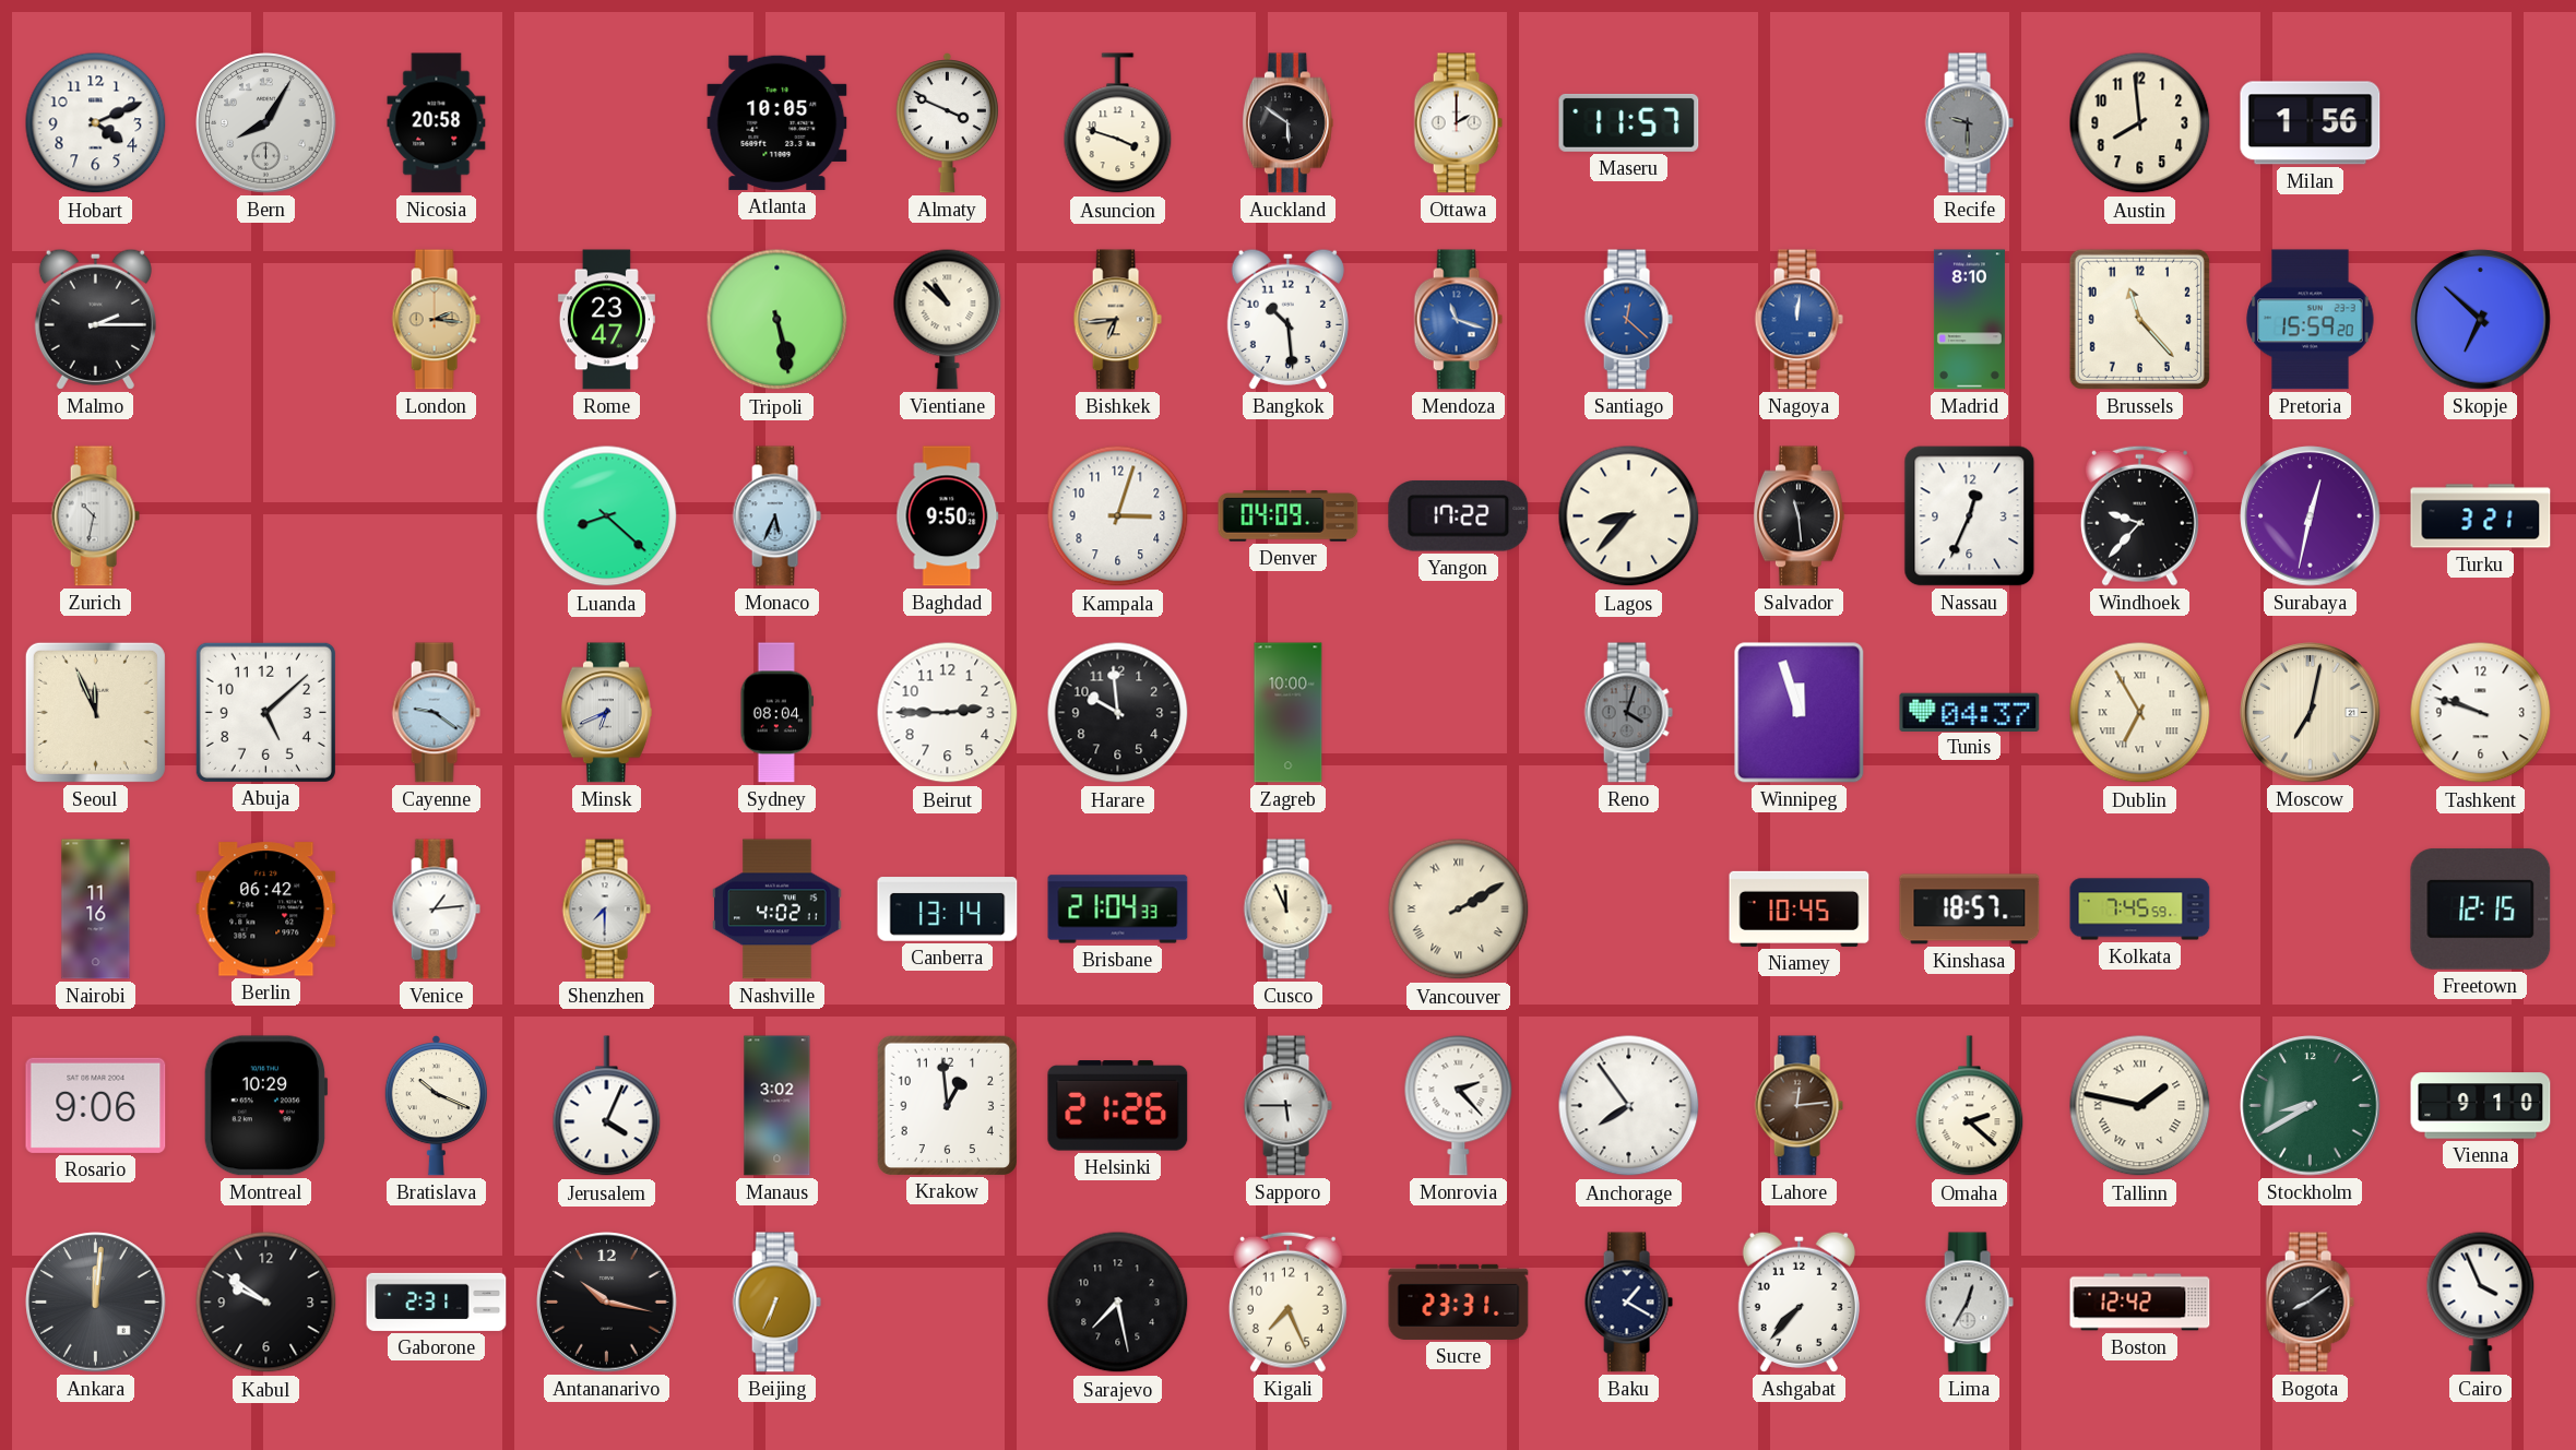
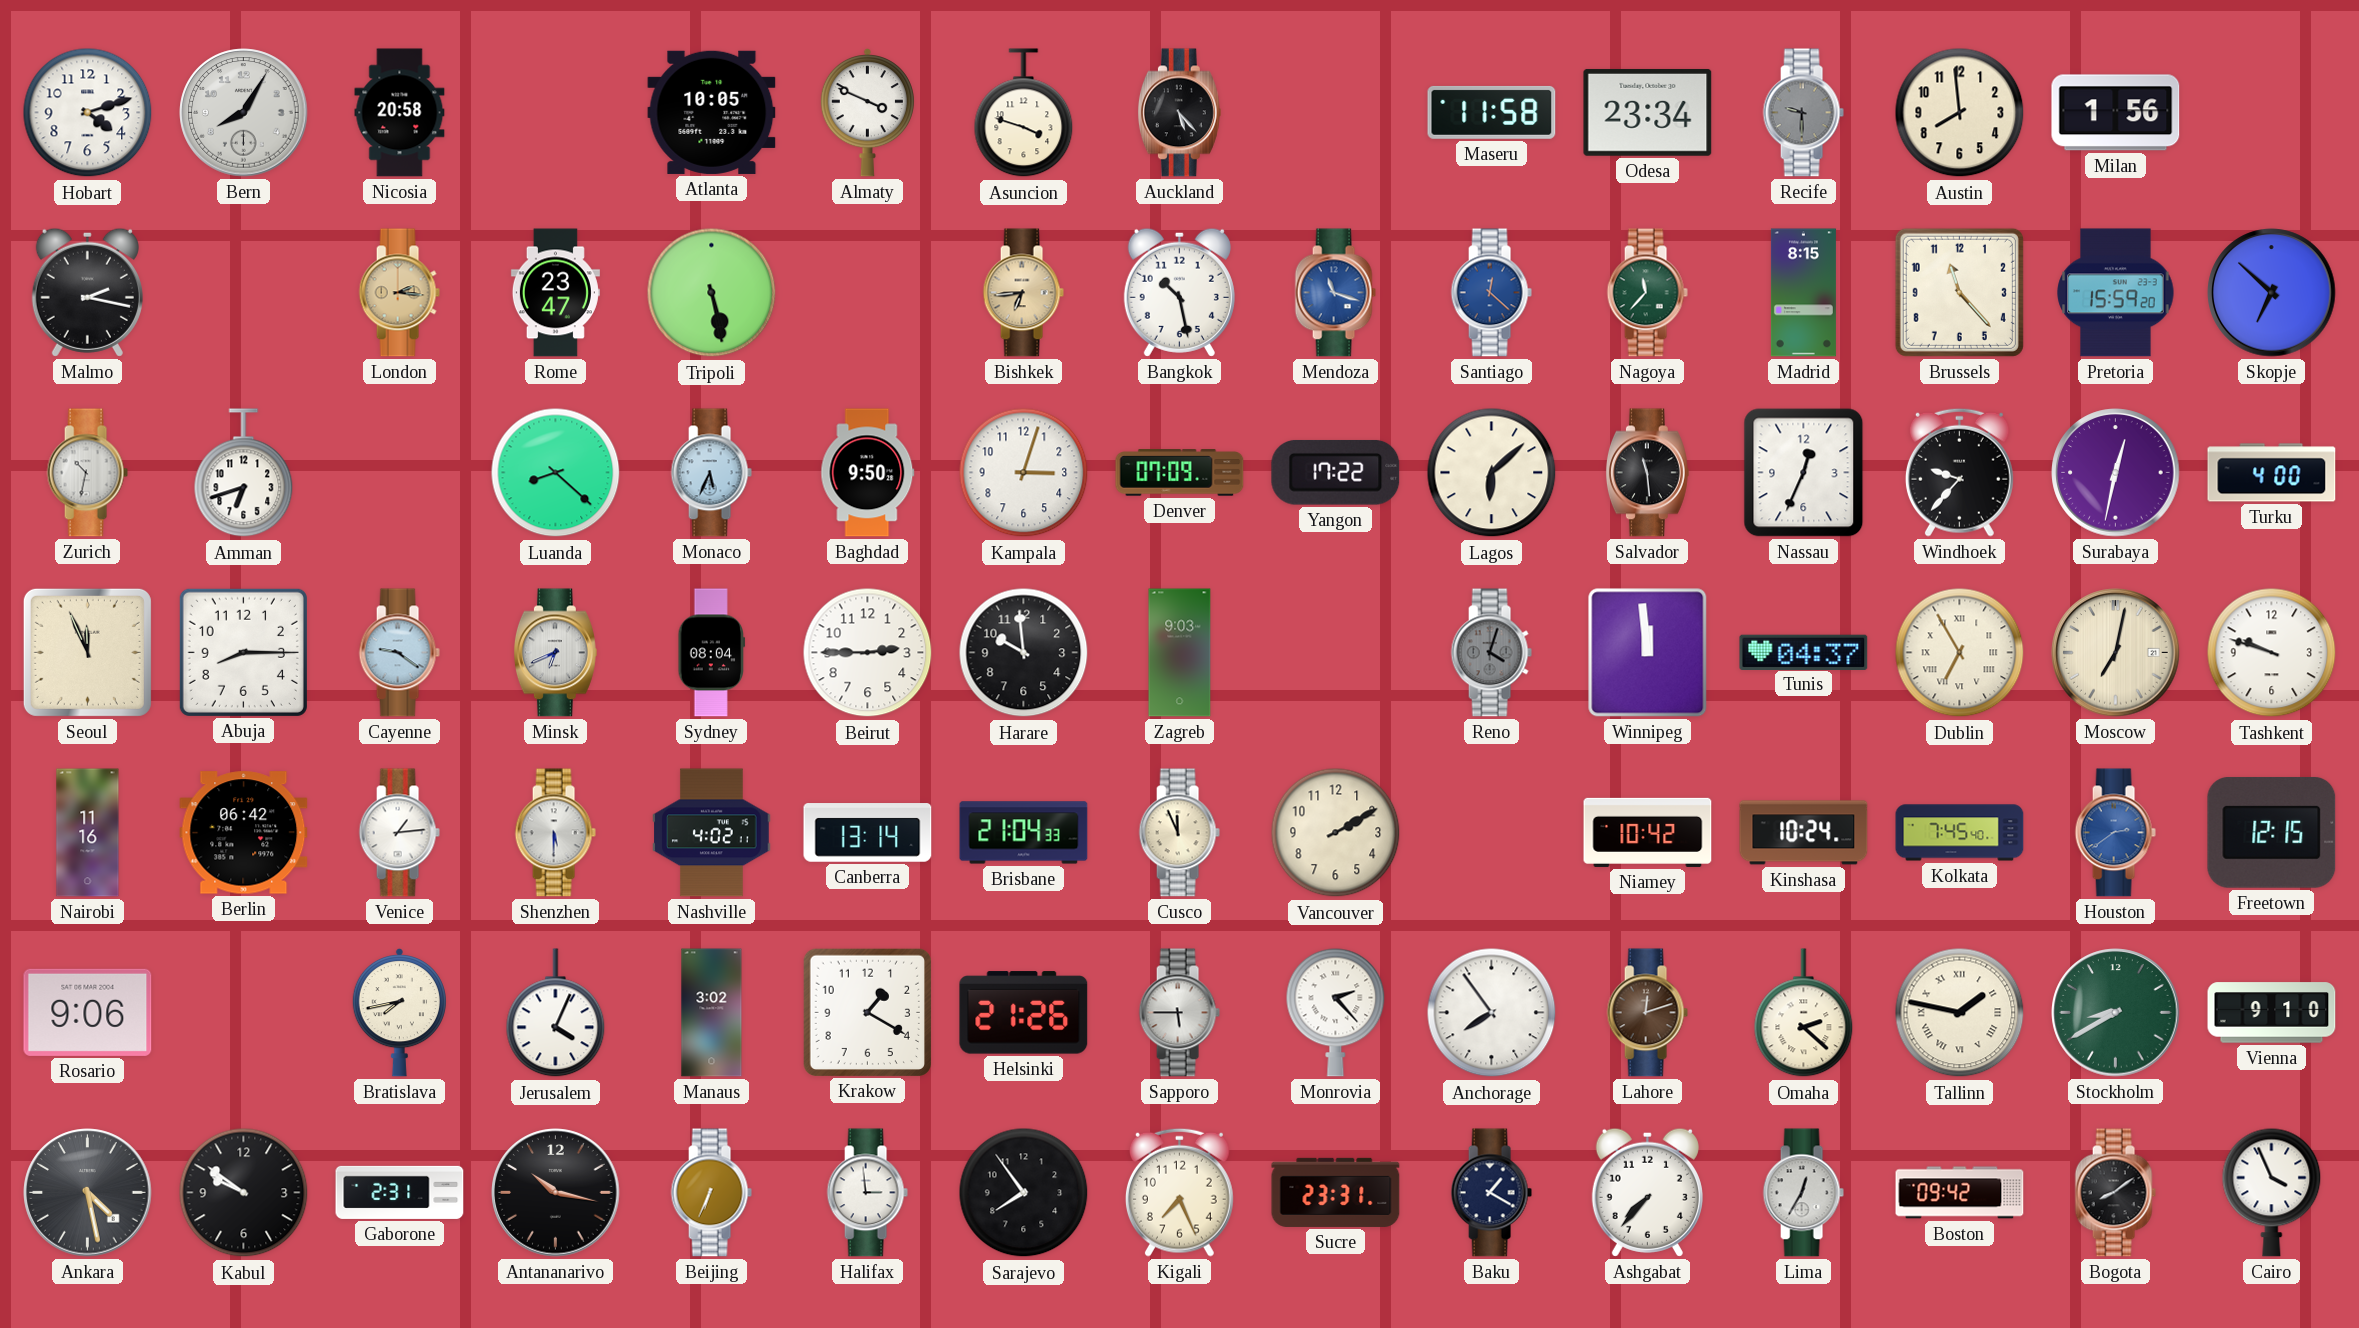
Hobart: 4:11 -> 4:12
Auckland: 5:51 -> 5:23
Ottawa: 2:00 -> none
Maseru: 11:57 -> 11:58
Odesa: none -> 23:34
Malmo: 2:15 -> 2:17
Vientiane: 10:52 -> none
Bangkok: 10:29 -> 10:28
Nagoya: 12:01 -> 11:37
Nagoya dial: blue -> green
Madrid: 8:10 -> 8:15
Amman: none -> 6:42
Denver: 04:09 -> 07:09
Lagos: 8:37 -> 6:08
Turku: 3:21 -> 4:00
Abuja: 5:08 -> 8:15
Zagreb: 10:00 -> 9:03
Winnipeg: 11:57 -> 11:59
Shenzhen: 7:30 -> 5:30
Vancouver numerals: Roman -> Arabic
Niamey: 10:45 -> 10:42
Kinshasa: 18:57 -> 10:24
Kolkata: 7:45:59 -> 7:45:40
Houston: none -> 2:39
Montreal: 10:29 -> none
Bratislava: 10:19 -> 7:43
Krakow: 12:59 -> 1:20
Lahore: 12:14 -> 12:12
Ankara: 12:01 -> 4:28
Halifax: none -> 2:59
Sarajevo: 7:28 -> 7:54
Boston: 12:42 -> 09:42
